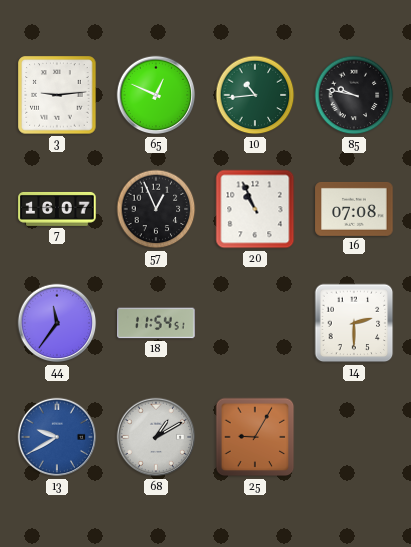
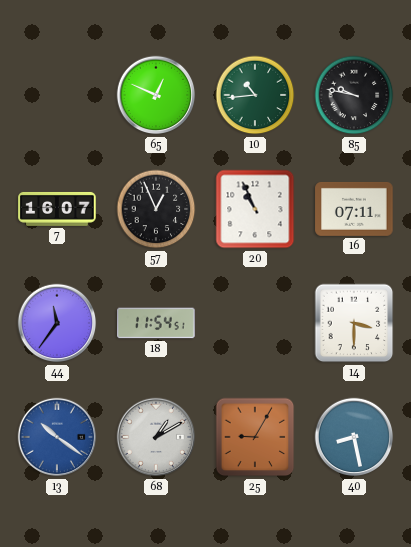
3: 9:14 -> none
16: 07:08 -> 07:11
14: 2:30 -> 3:30
13: 9:40 -> 10:21
40: none -> 8:28
